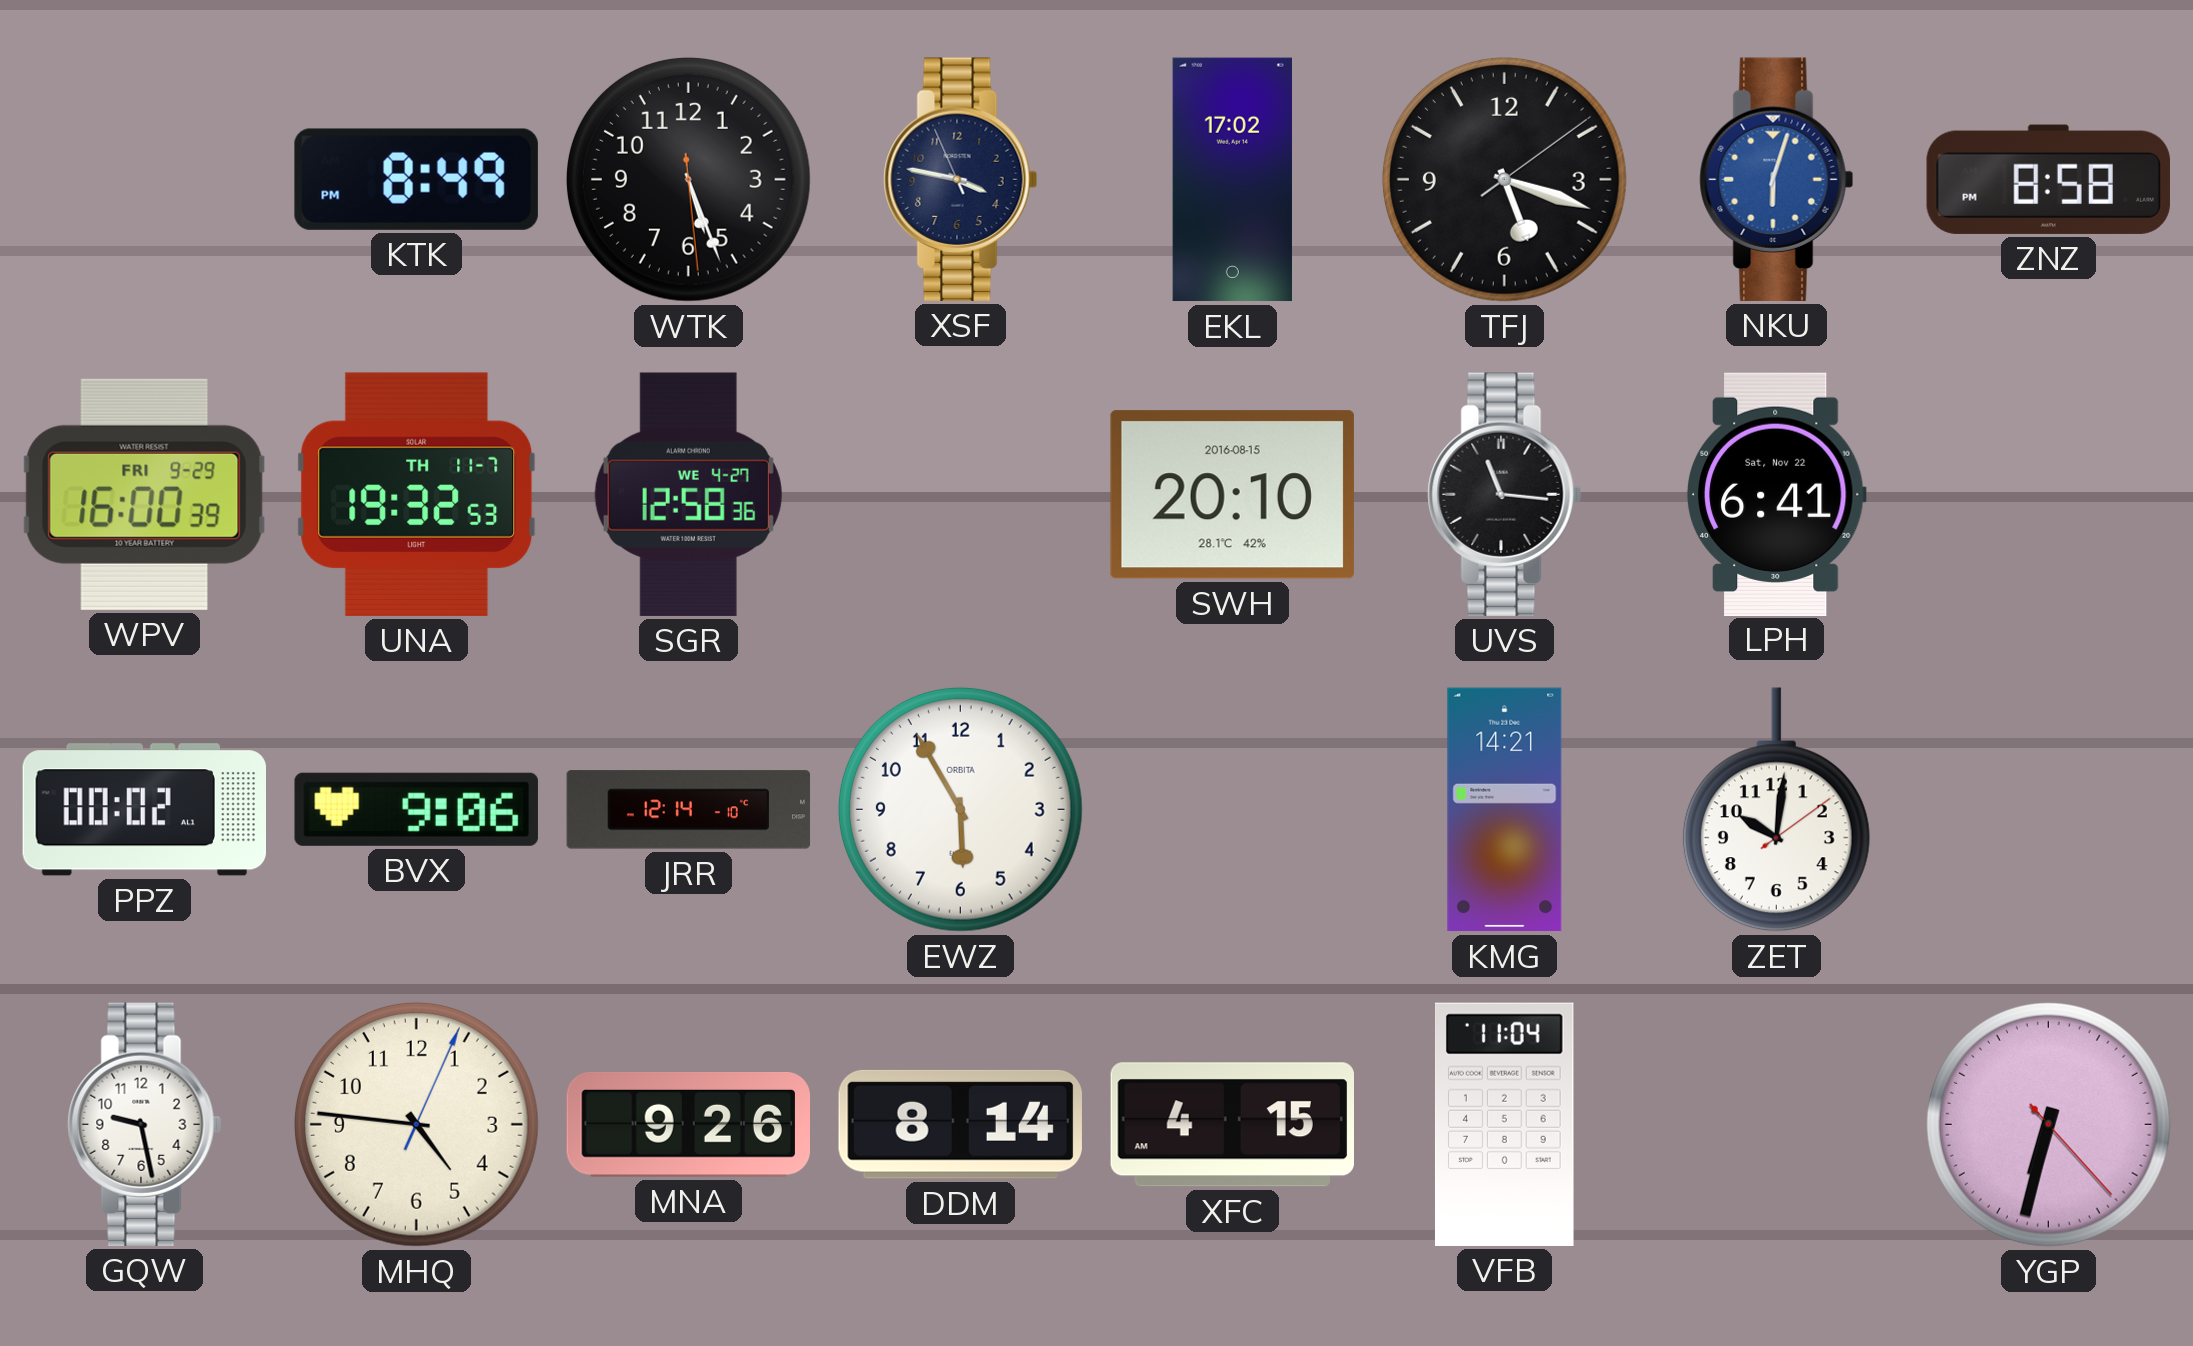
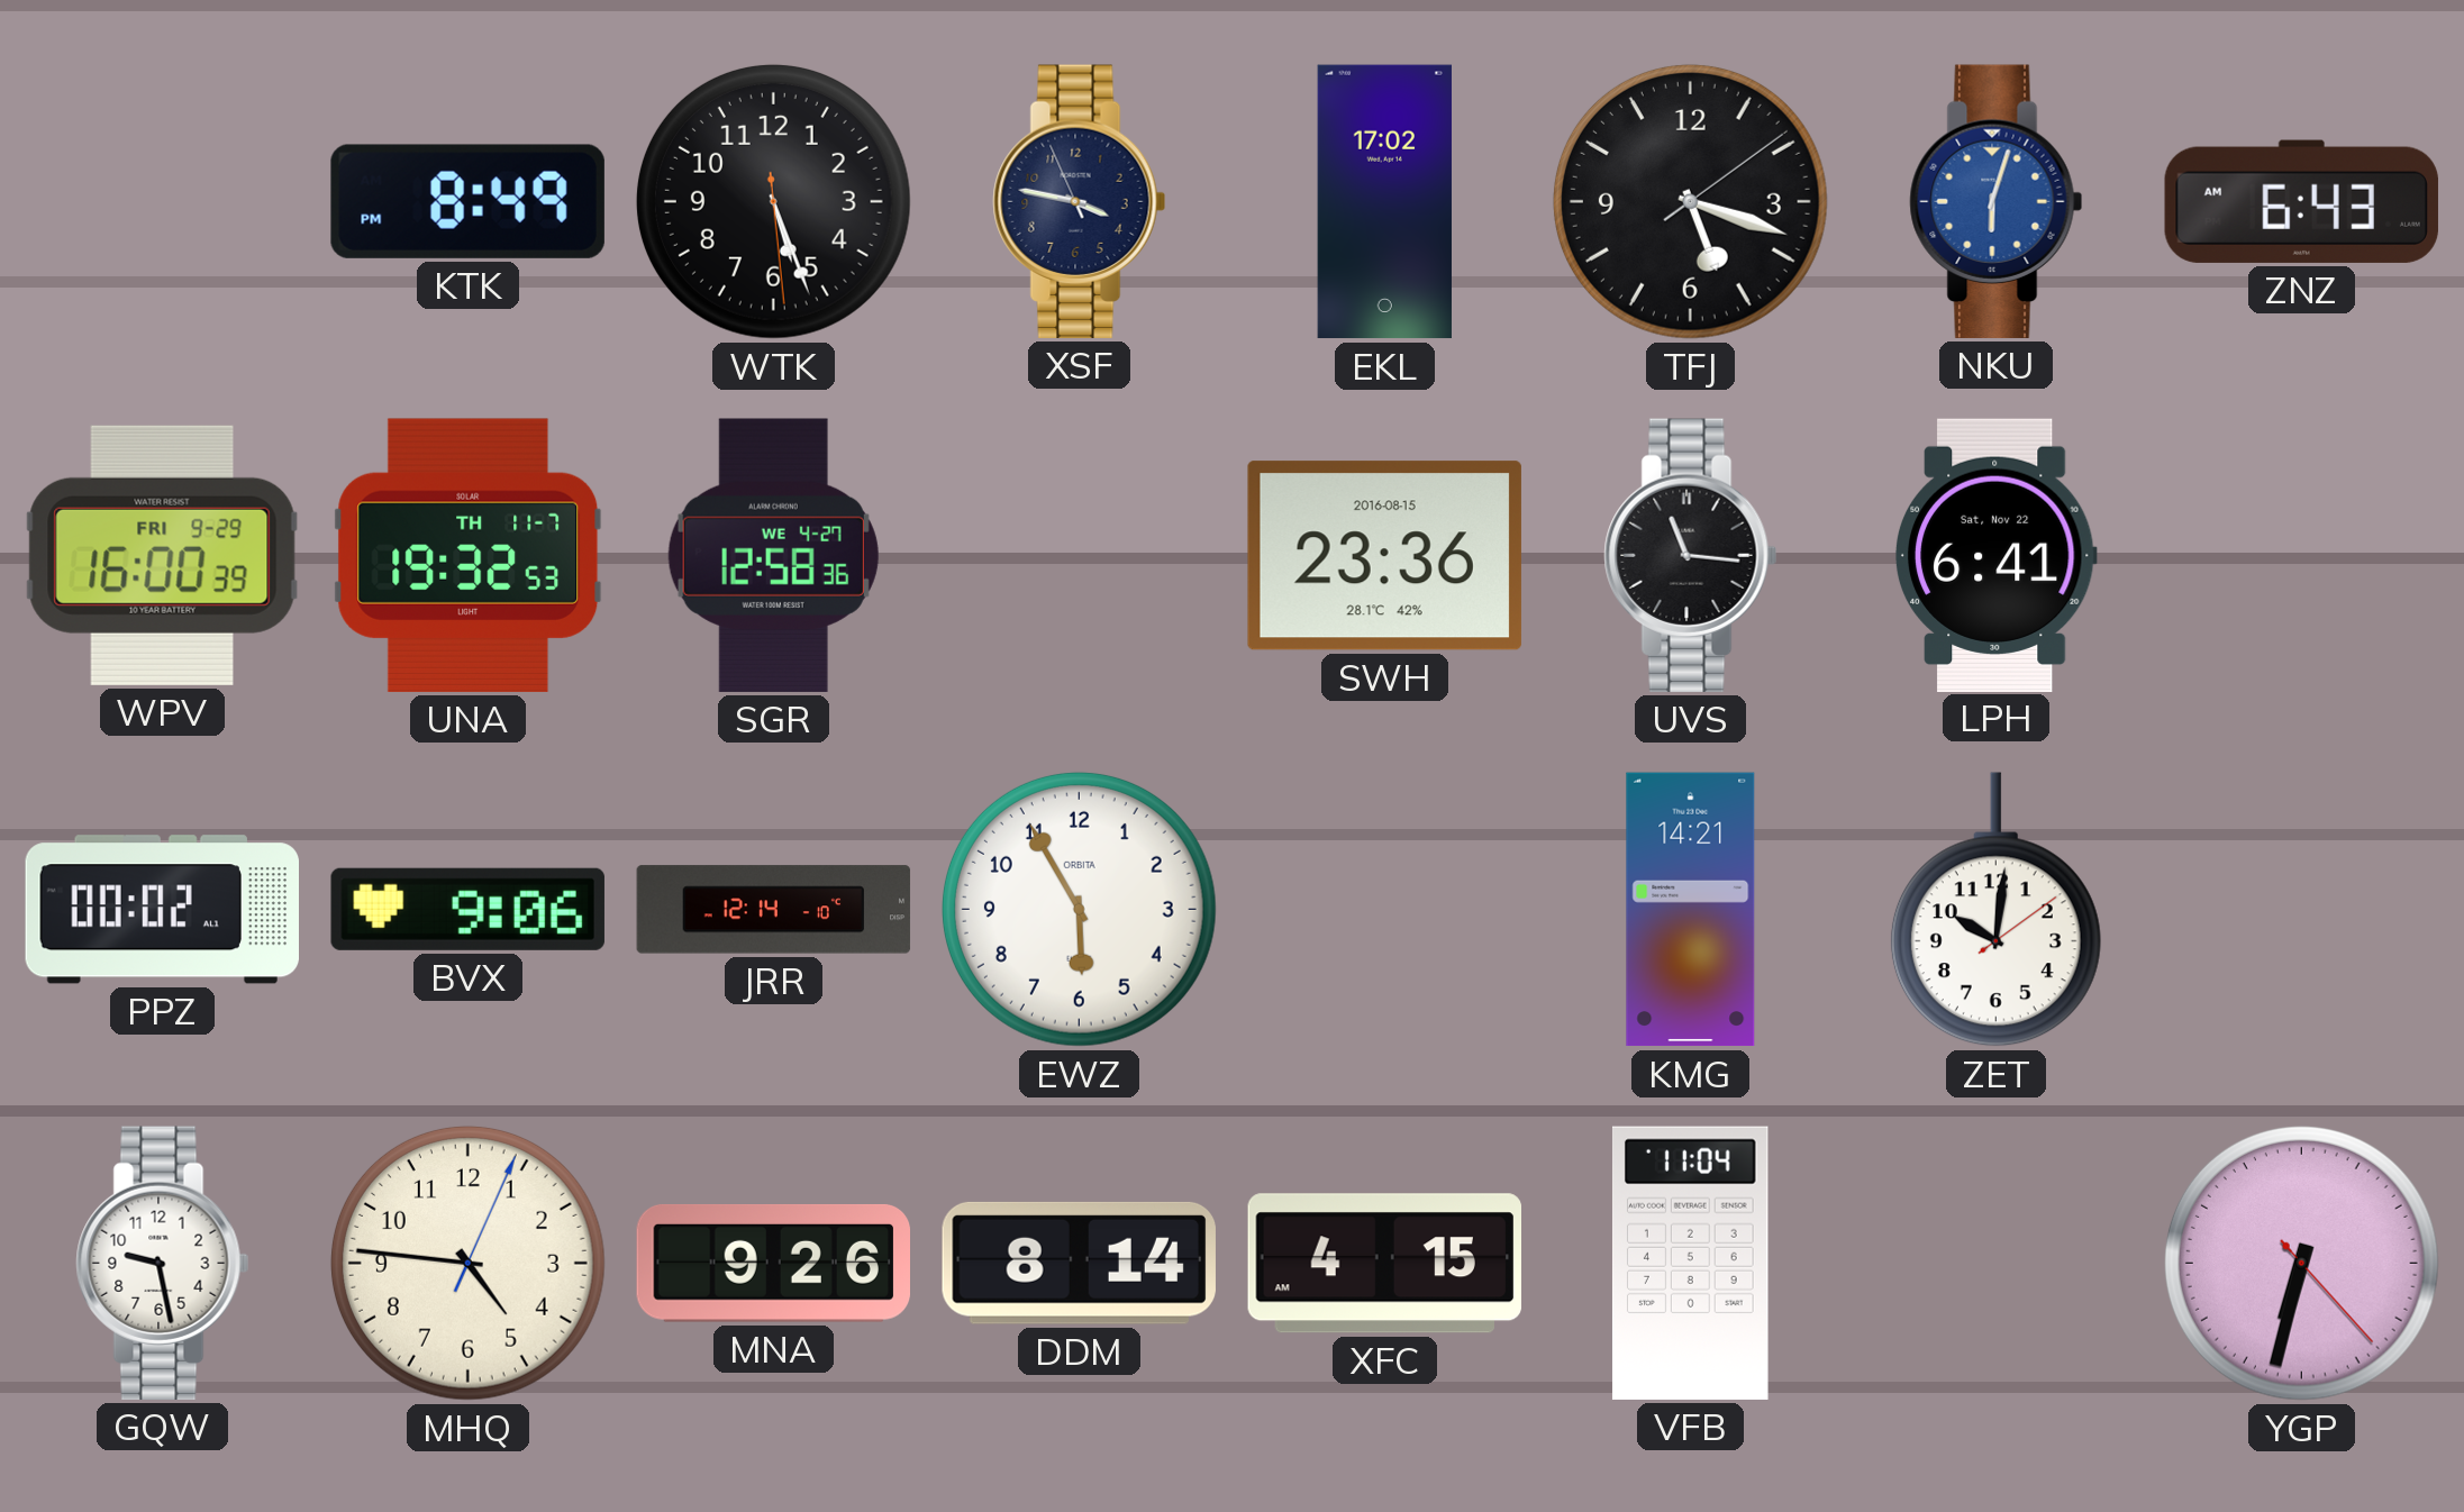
ZNZ: 8:58 -> 6:43
SWH: 20:10 -> 23:36
